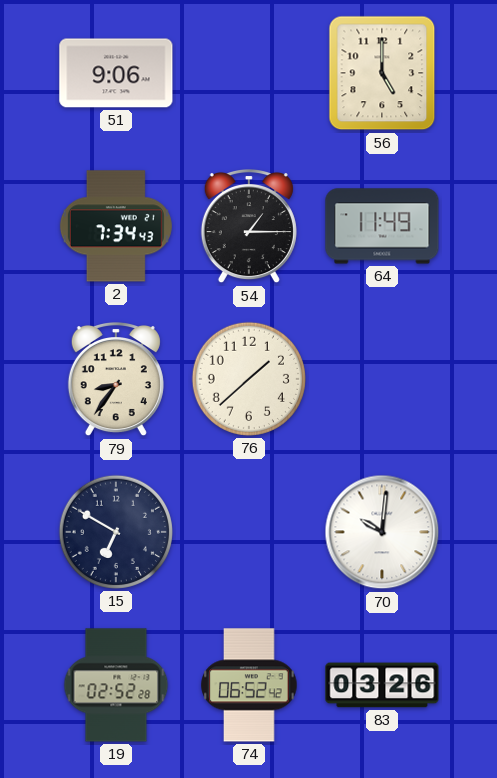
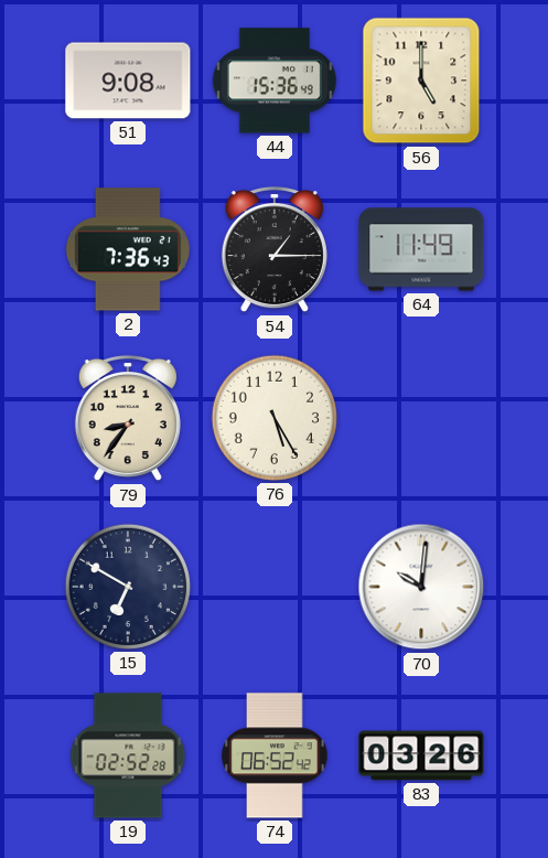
51: 9:06 -> 9:08
44: none -> 15:36
2: 7:34 -> 7:36
76: 1:38 -> 5:25
